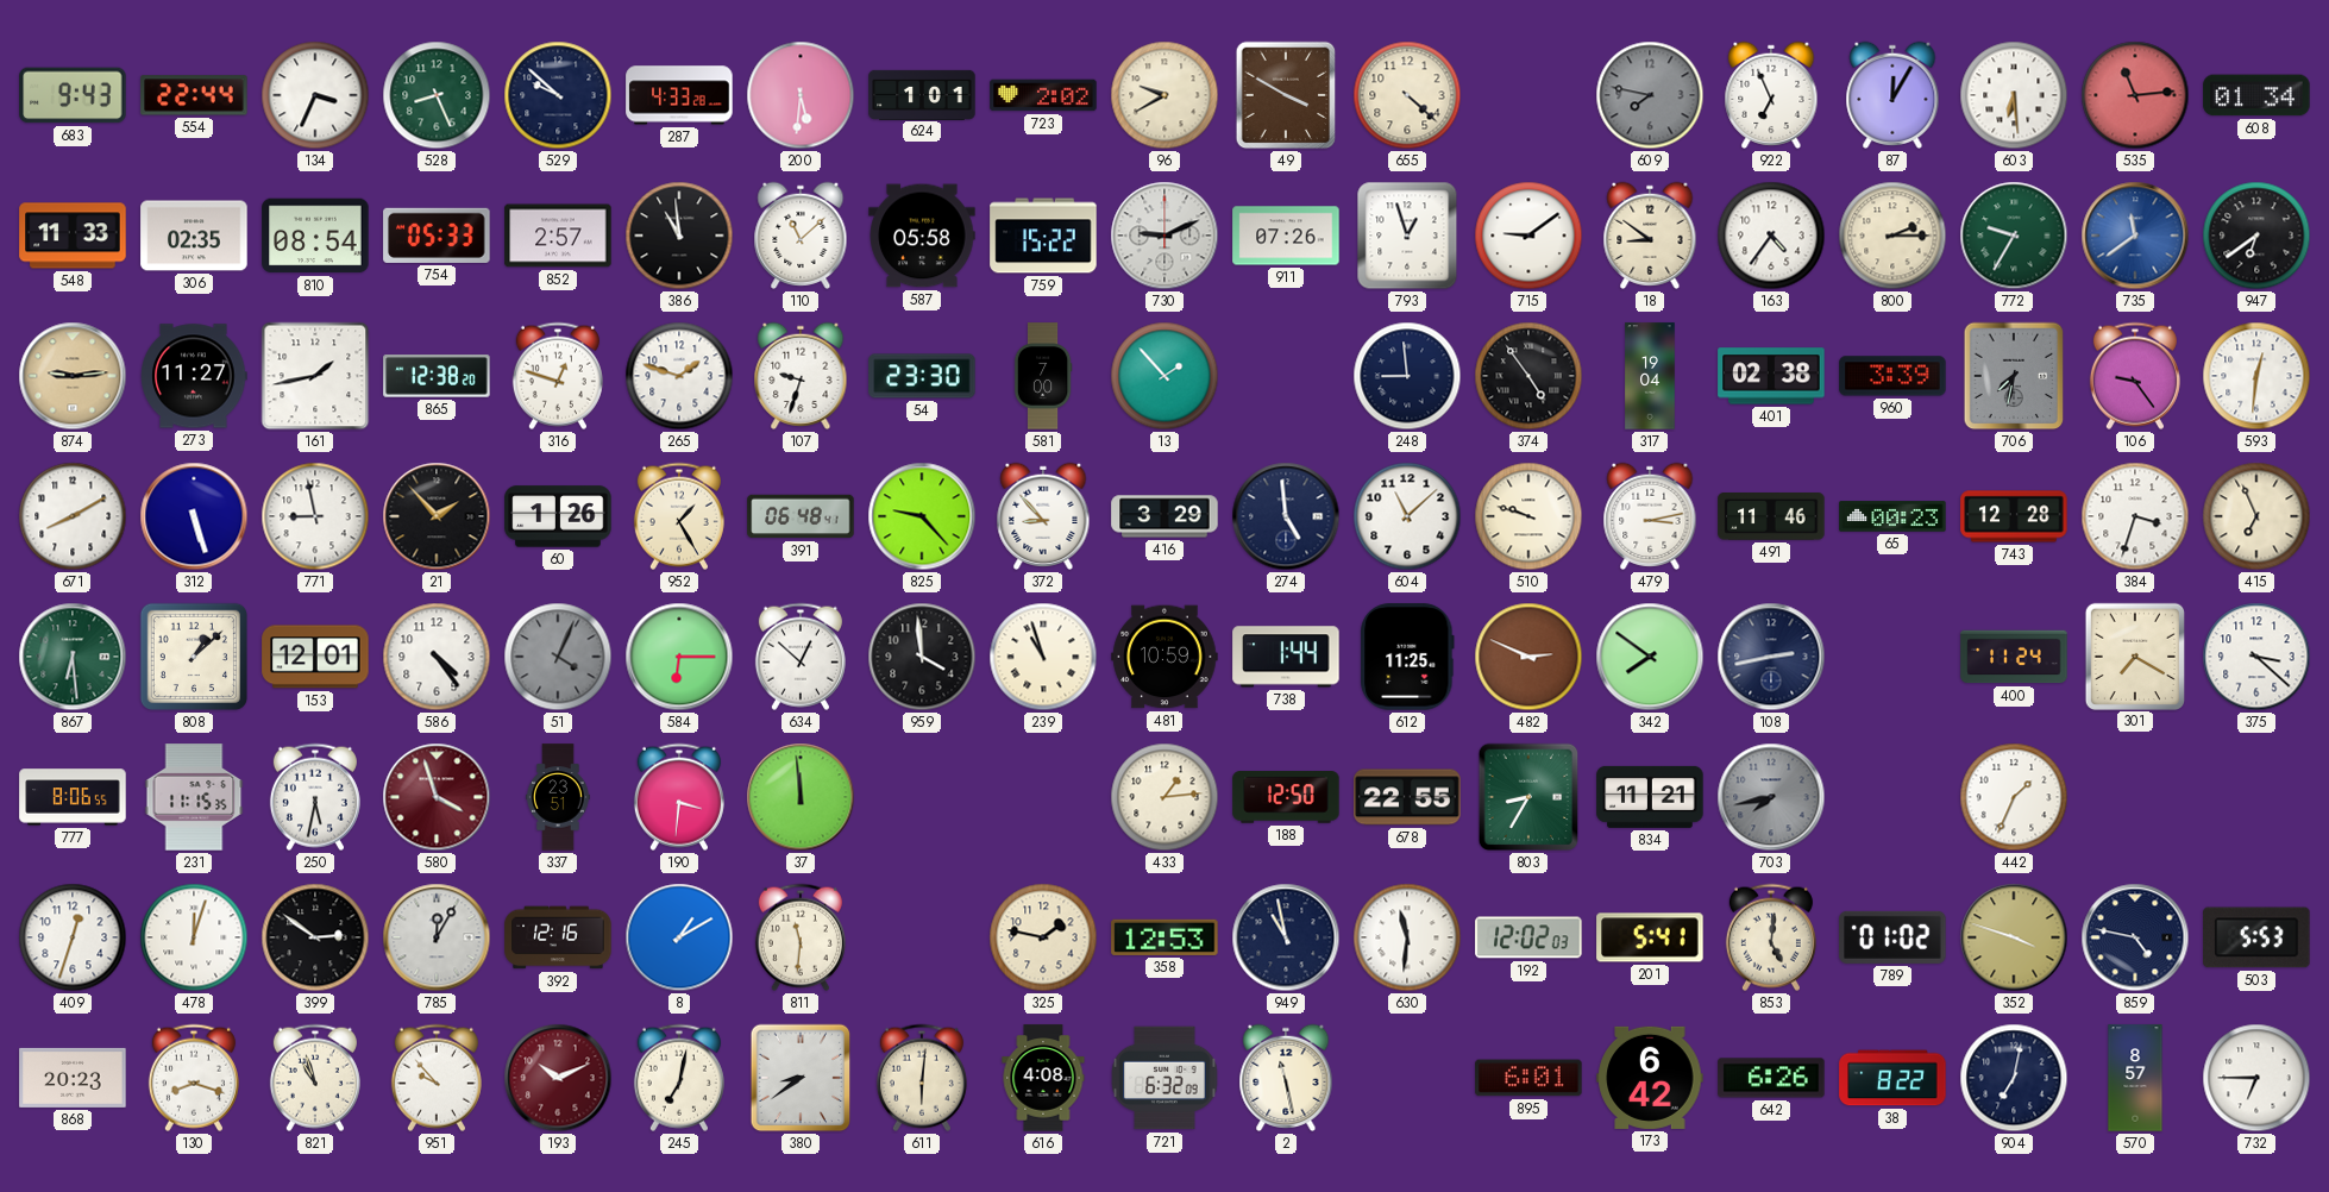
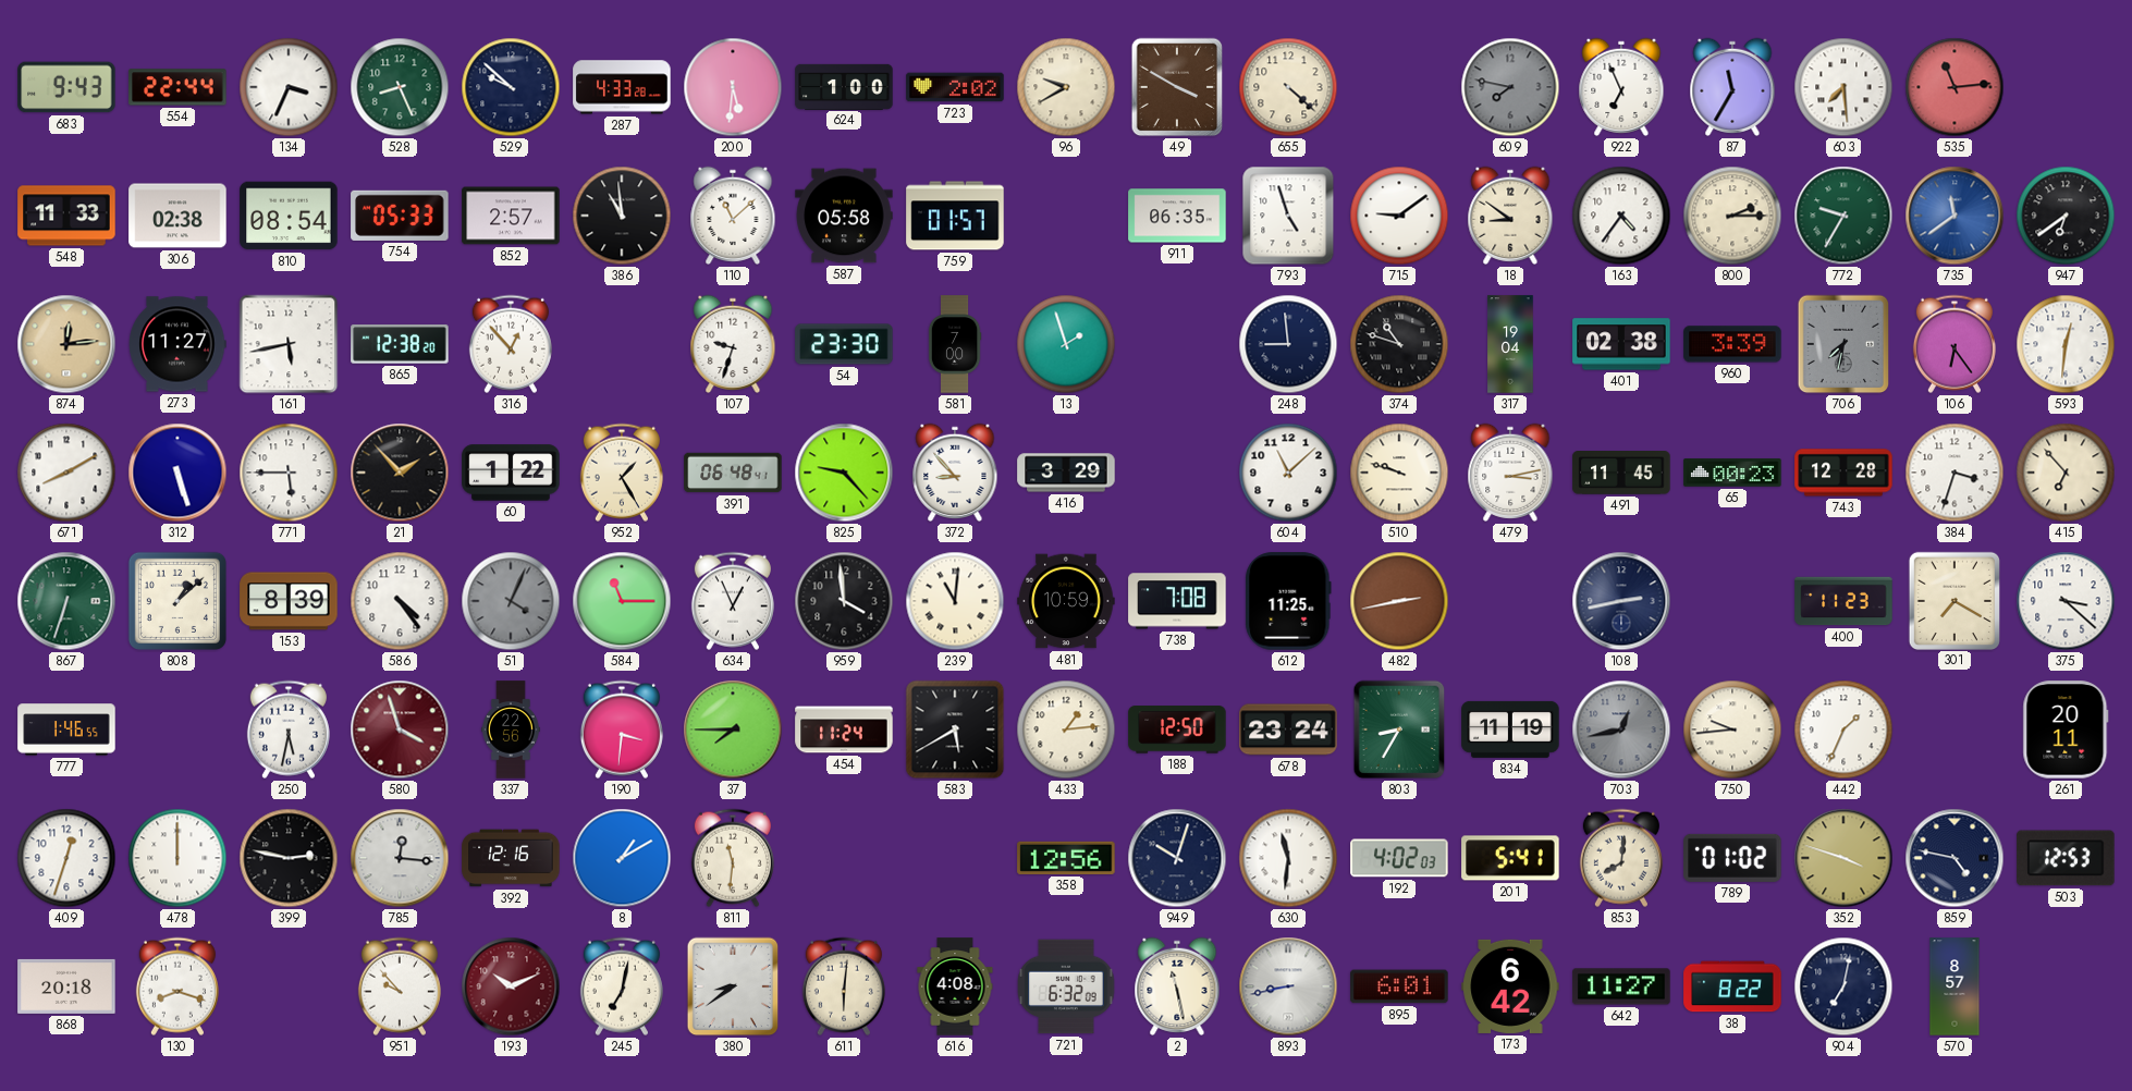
624: 1:01 -> 1:00
87: 12:05 -> 11:35
603: 6:29 -> 7:29
608: 01:34 -> none
306: 02:35 -> 02:38
759: 15:22 -> 01:57
730: 9:11 -> none
911: 07:26 -> 06:35
793: 12:57 -> 4:57
874: 9:14 -> 12:14
161: 1:43 -> 5:43
316: 12:48 -> 12:53
265: 1:48 -> none
13: 1:53 -> 1:57
374: 4:54 -> 10:48
106: 9:24 -> 6:24
771: 8:58 -> 5:45
60: 1:26 -> 1:22
274: 4:59 -> none
491: 11:46 -> 11:45
415: 6:56 -> 6:53
867: 6:29 -> 6:33
153: 12:01 -> 8:39
584: 6:15 -> 11:15
634: 12:52 -> 12:56
239: 10:57 -> 11:01
738: 1:44 -> 7:08
482: 2:49 -> 2:43
342: 7:51 -> none
400: 11:24 -> 11:23
777: 8:06 -> 1:46
231: 11:15 -> none
337: 23:51 -> 22:56
37: 11:59 -> 7:45
454: none -> 11:24
583: none -> 5:40
678: 22:55 -> 23:24
834: 11:21 -> 11:19
703: 7:43 -> 12:43
750: none -> 9:44
261: none -> 20:11
478: 12:03 -> 12:00
399: 2:51 -> 2:47
785: 12:05 -> 12:16
325: 1:47 -> none
358: 12:53 -> 12:56
949: 10:58 -> 10:03
192: 12:02 -> 4:02
853: 5:01 -> 8:01
503: 5:53 -> 12:53
868: 20:23 -> 20:18
821: 10:57 -> none
893: none -> 8:43
642: 6:26 -> 11:27
732: 6:45 -> none
